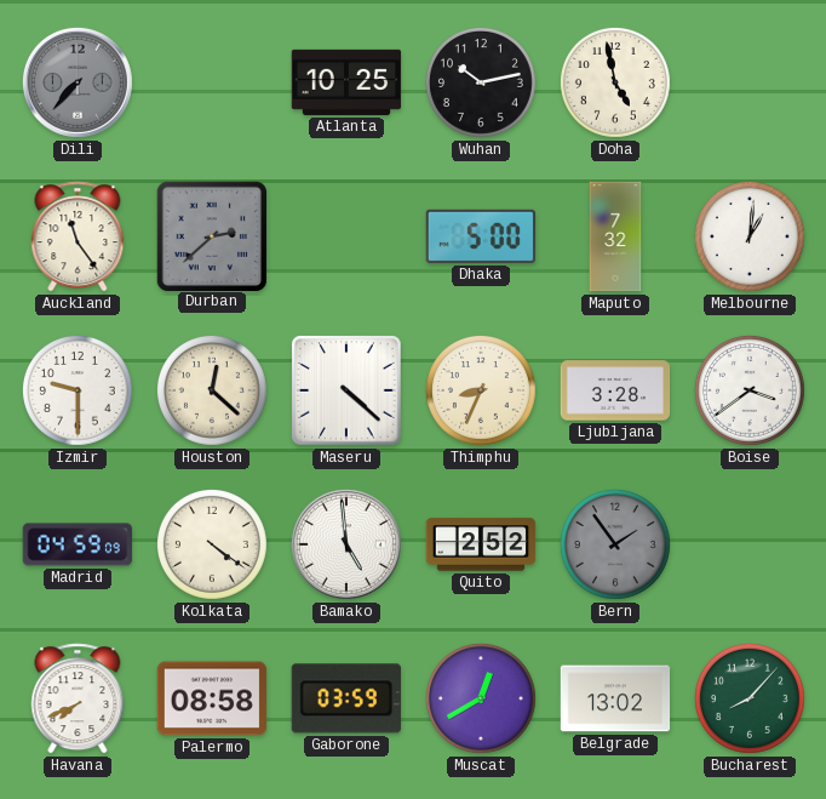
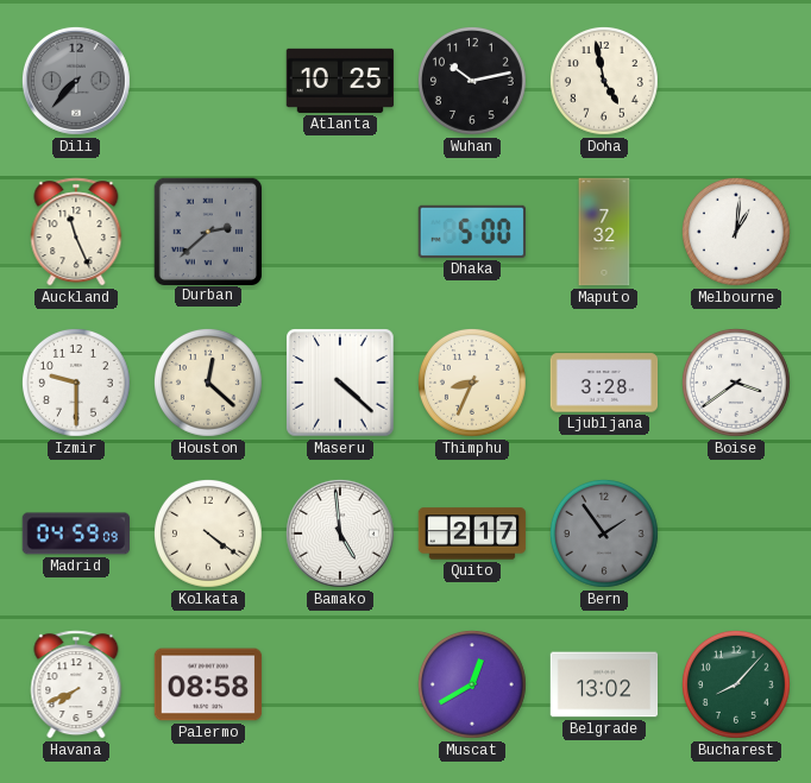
Auckland: 11:24 -> 11:26
Quito: 2:52 -> 2:17
Gaborone: 03:59 -> none
